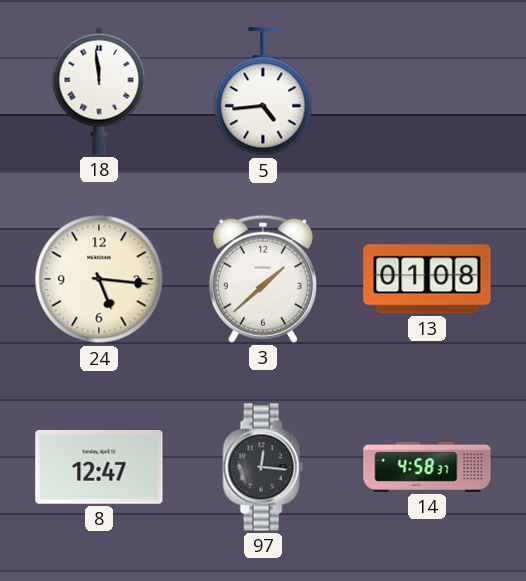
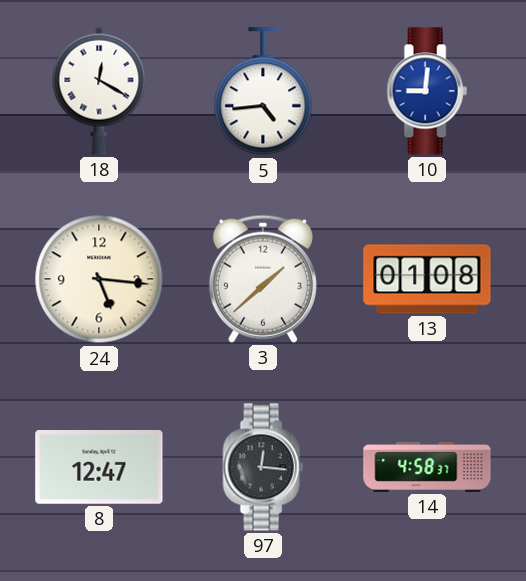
18: 11:59 -> 12:20
10: none -> 9:01
